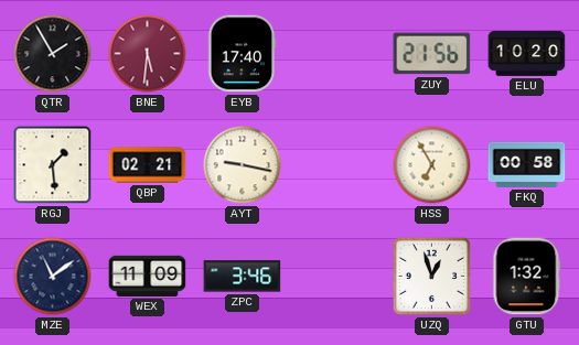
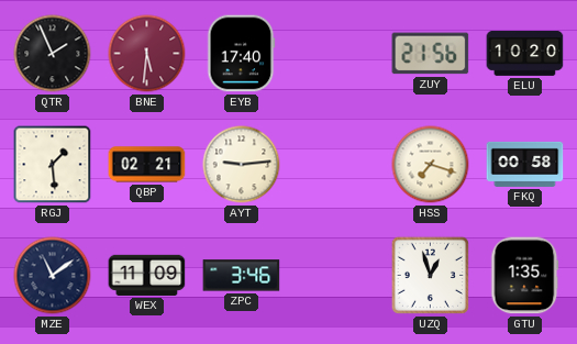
QTR: 1:55 -> 1:56
AYT: 9:17 -> 9:14
HSS: 6:55 -> 7:18
GTU: 1:32 -> 1:35
